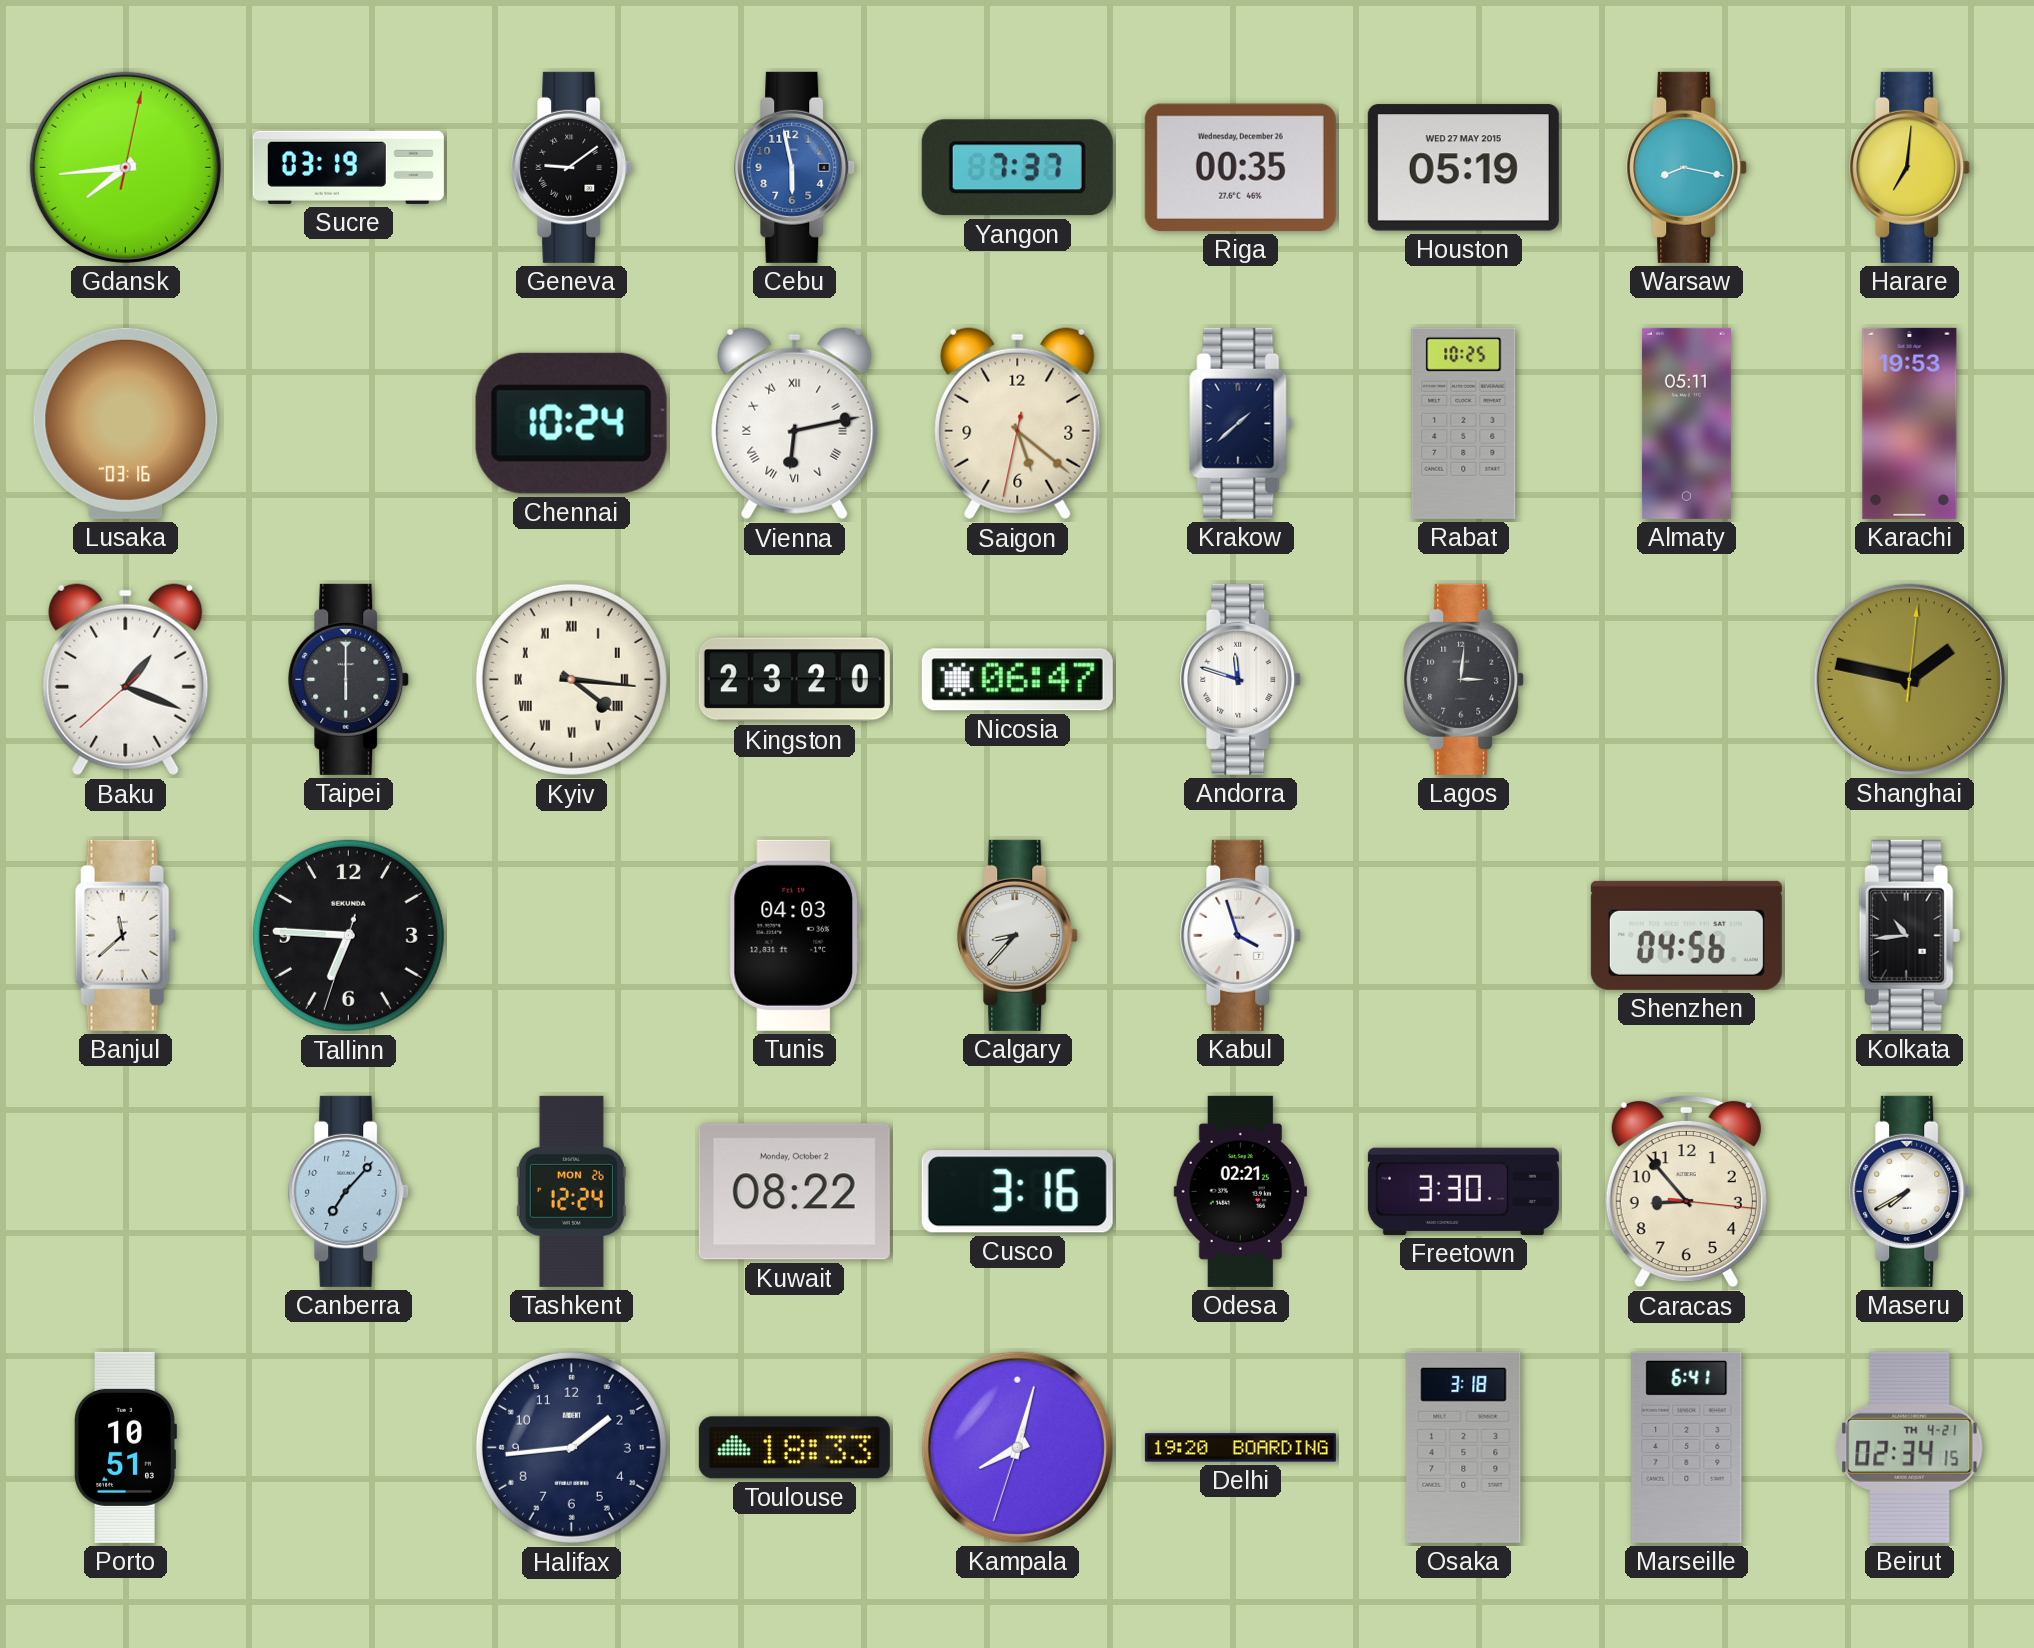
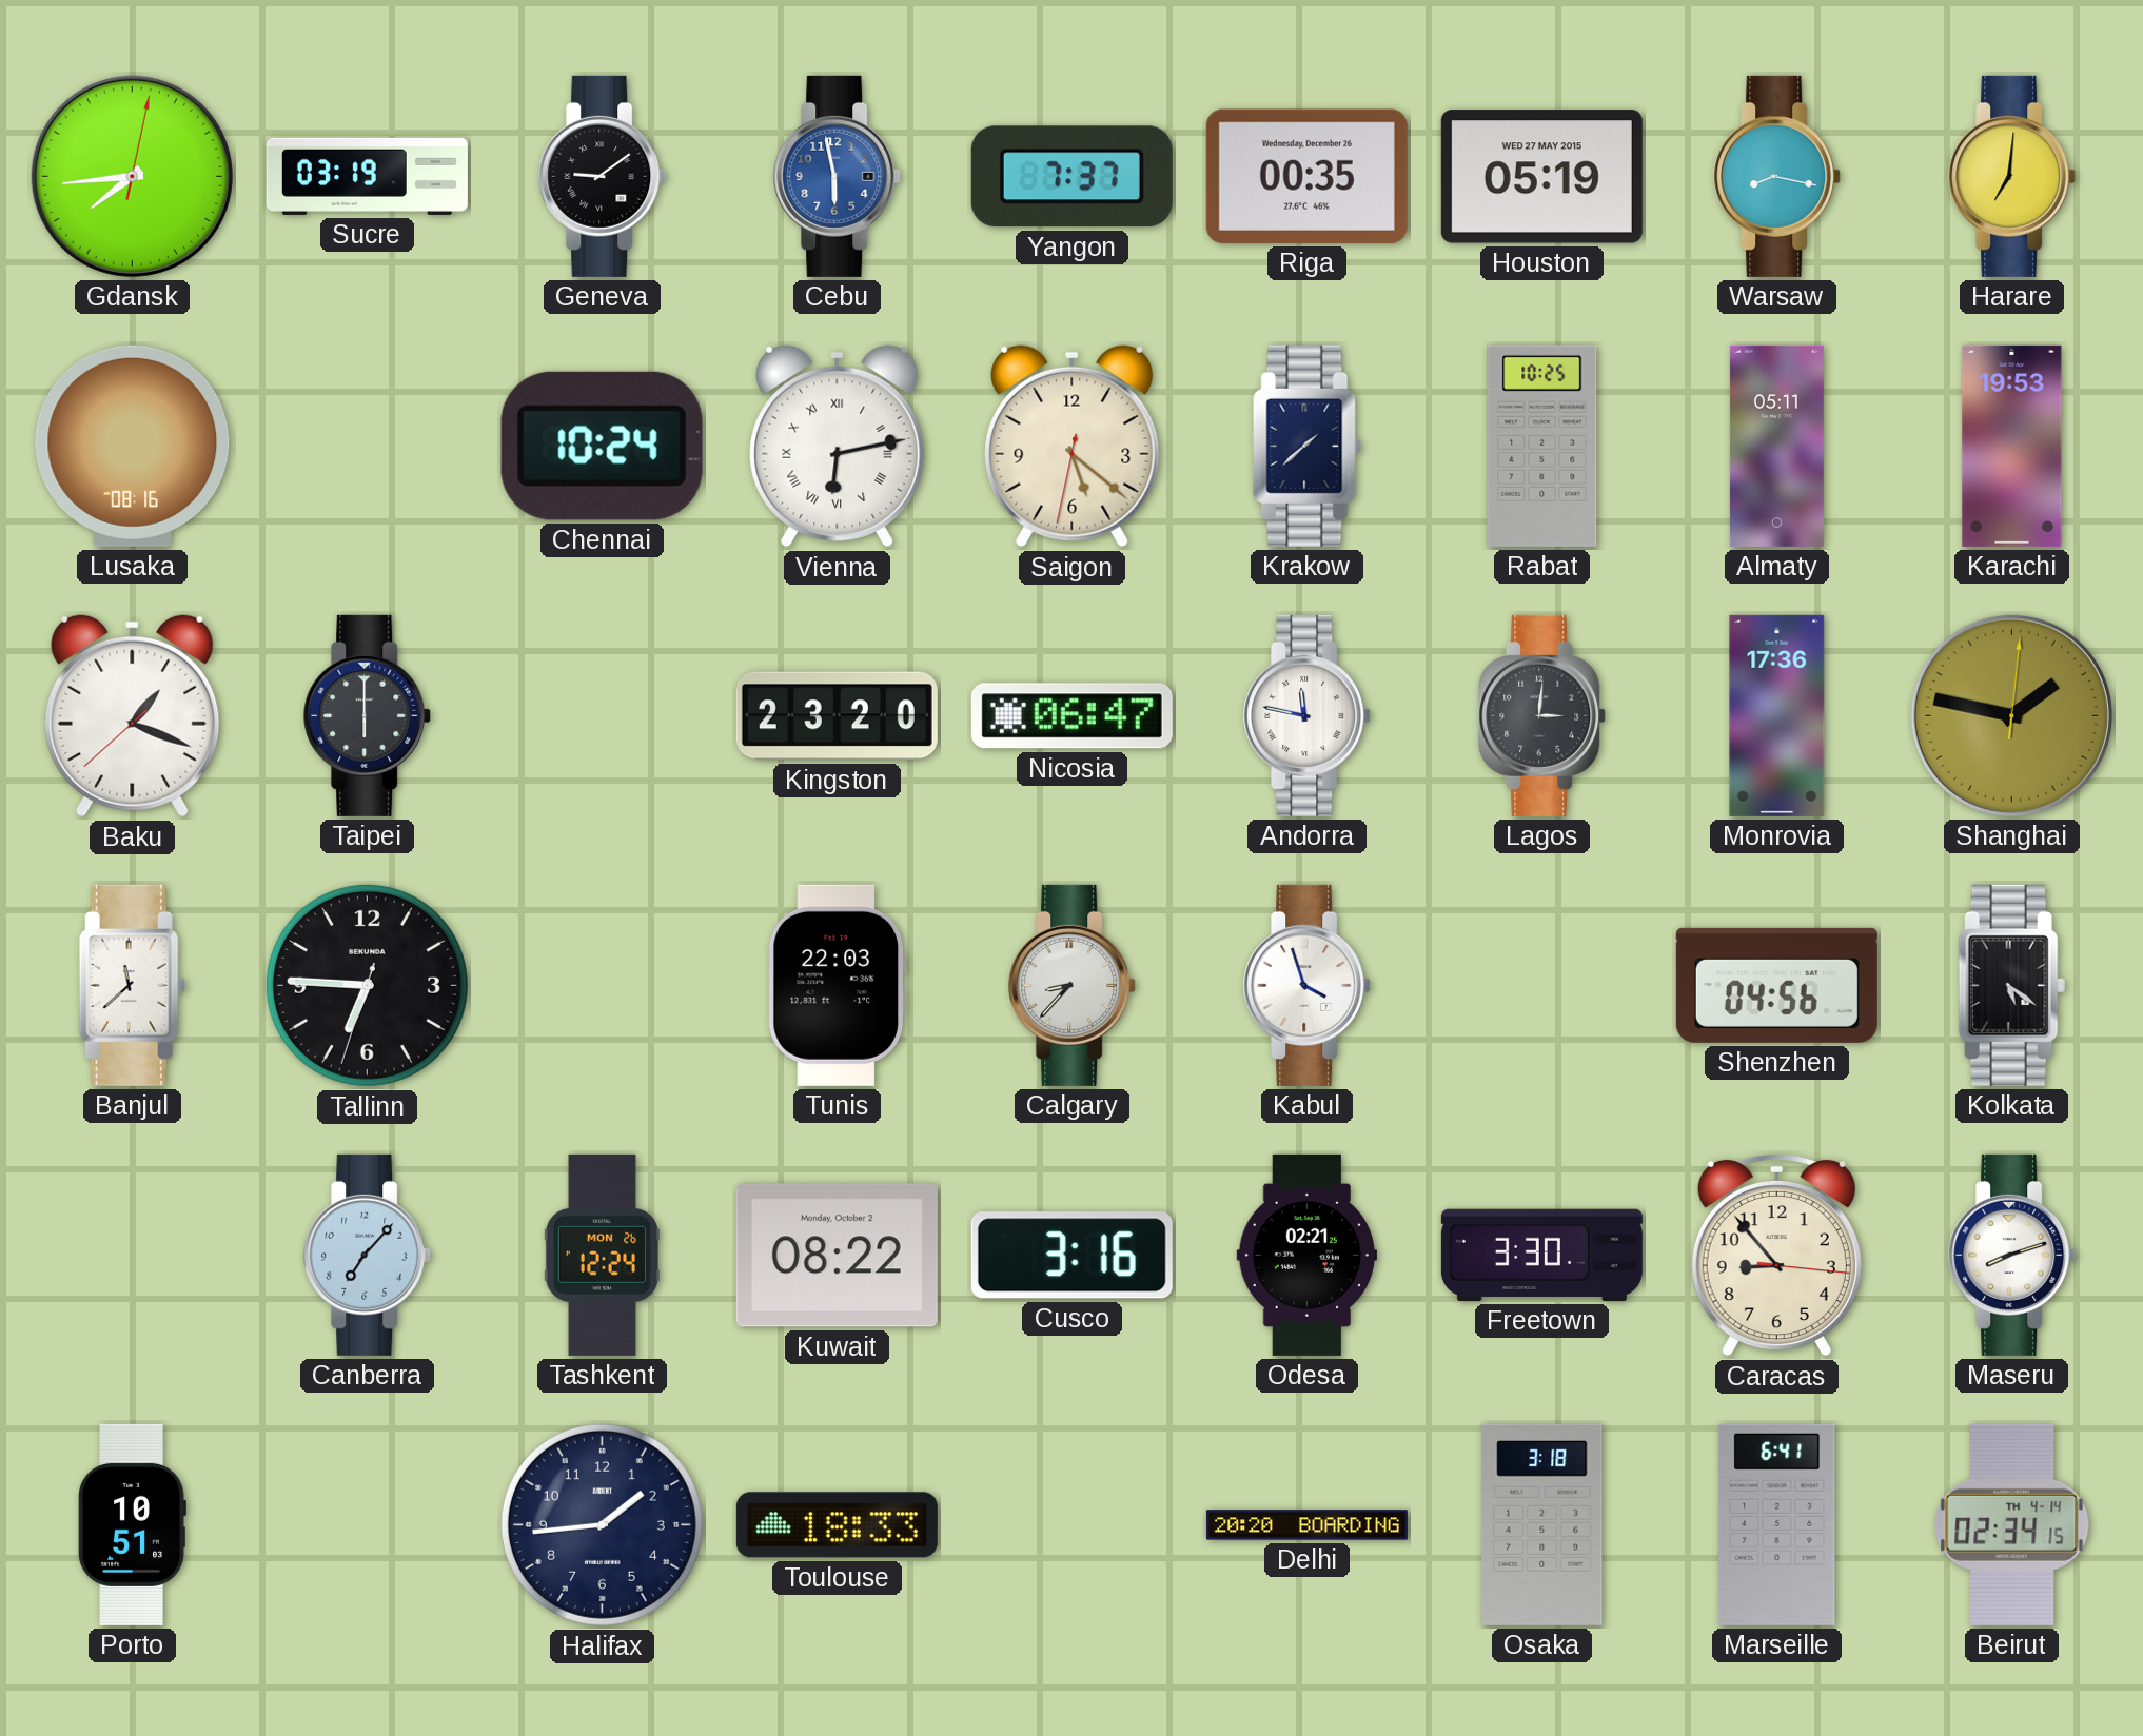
Lusaka: 03:16 -> 08:16
Kyiv: 4:16 -> none
Andorra: 11:48 -> 11:47
Monrovia: none -> 17:36
Tunis: 04:03 -> 22:03
Kolkata: 10:44 -> 5:21
Maseru: 7:40 -> 8:12
Kampala: 8:02 -> none
Delhi: 19:20 -> 20:20
Beirut date: TH 4-21 -> TH 4-14
